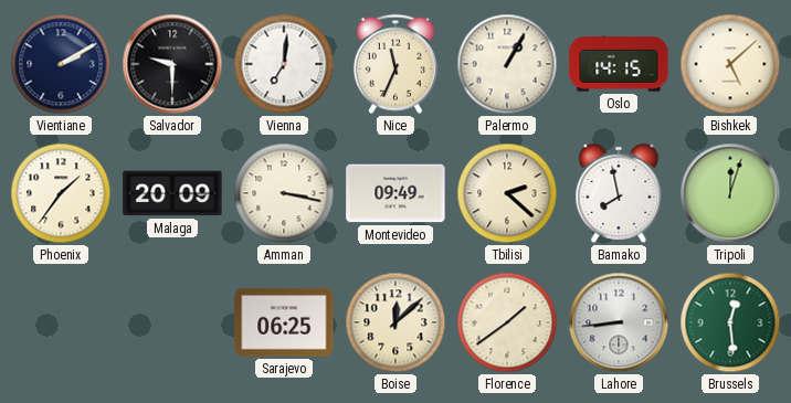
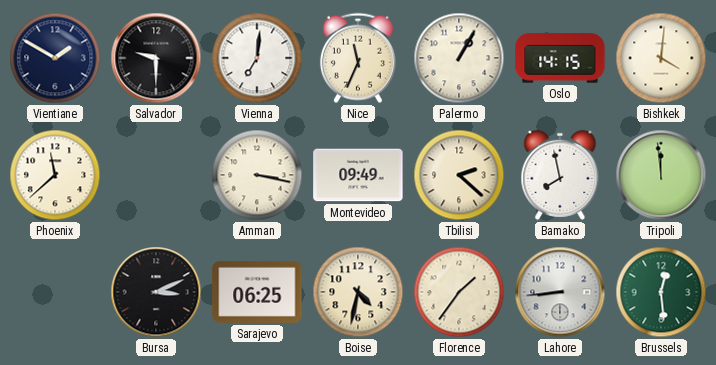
Vientiane: 2:10 -> 1:50
Bishkek: 5:08 -> 4:01
Phoenix: 1:36 -> 11:38
Malaga: 20:09 -> none
Tripoli: 12:03 -> 11:59
Bursa: none -> 3:11
Boise: 12:08 -> 4:32
Florence: 1:39 -> 1:36
